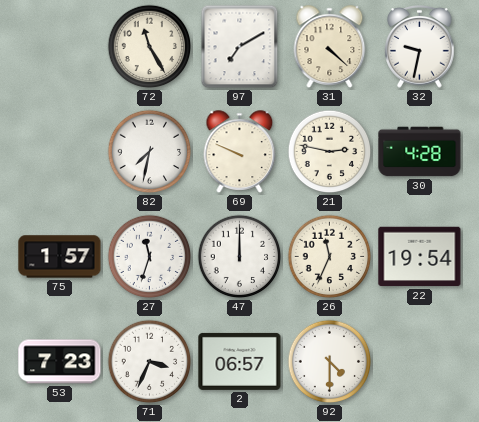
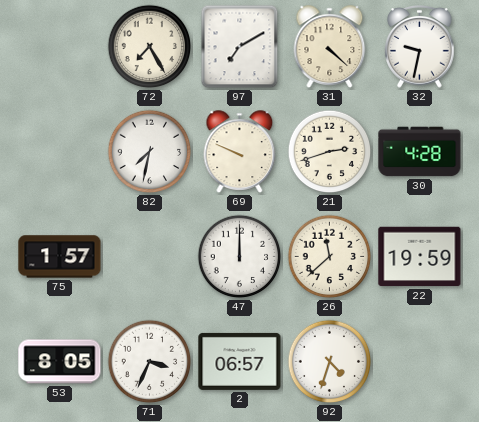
72: 11:25 -> 7:25
21: 2:47 -> 2:42
27: 11:33 -> none
26: 11:34 -> 11:38
22: 19:54 -> 19:59
53: 7:23 -> 8:05
92: 4:30 -> 4:33
